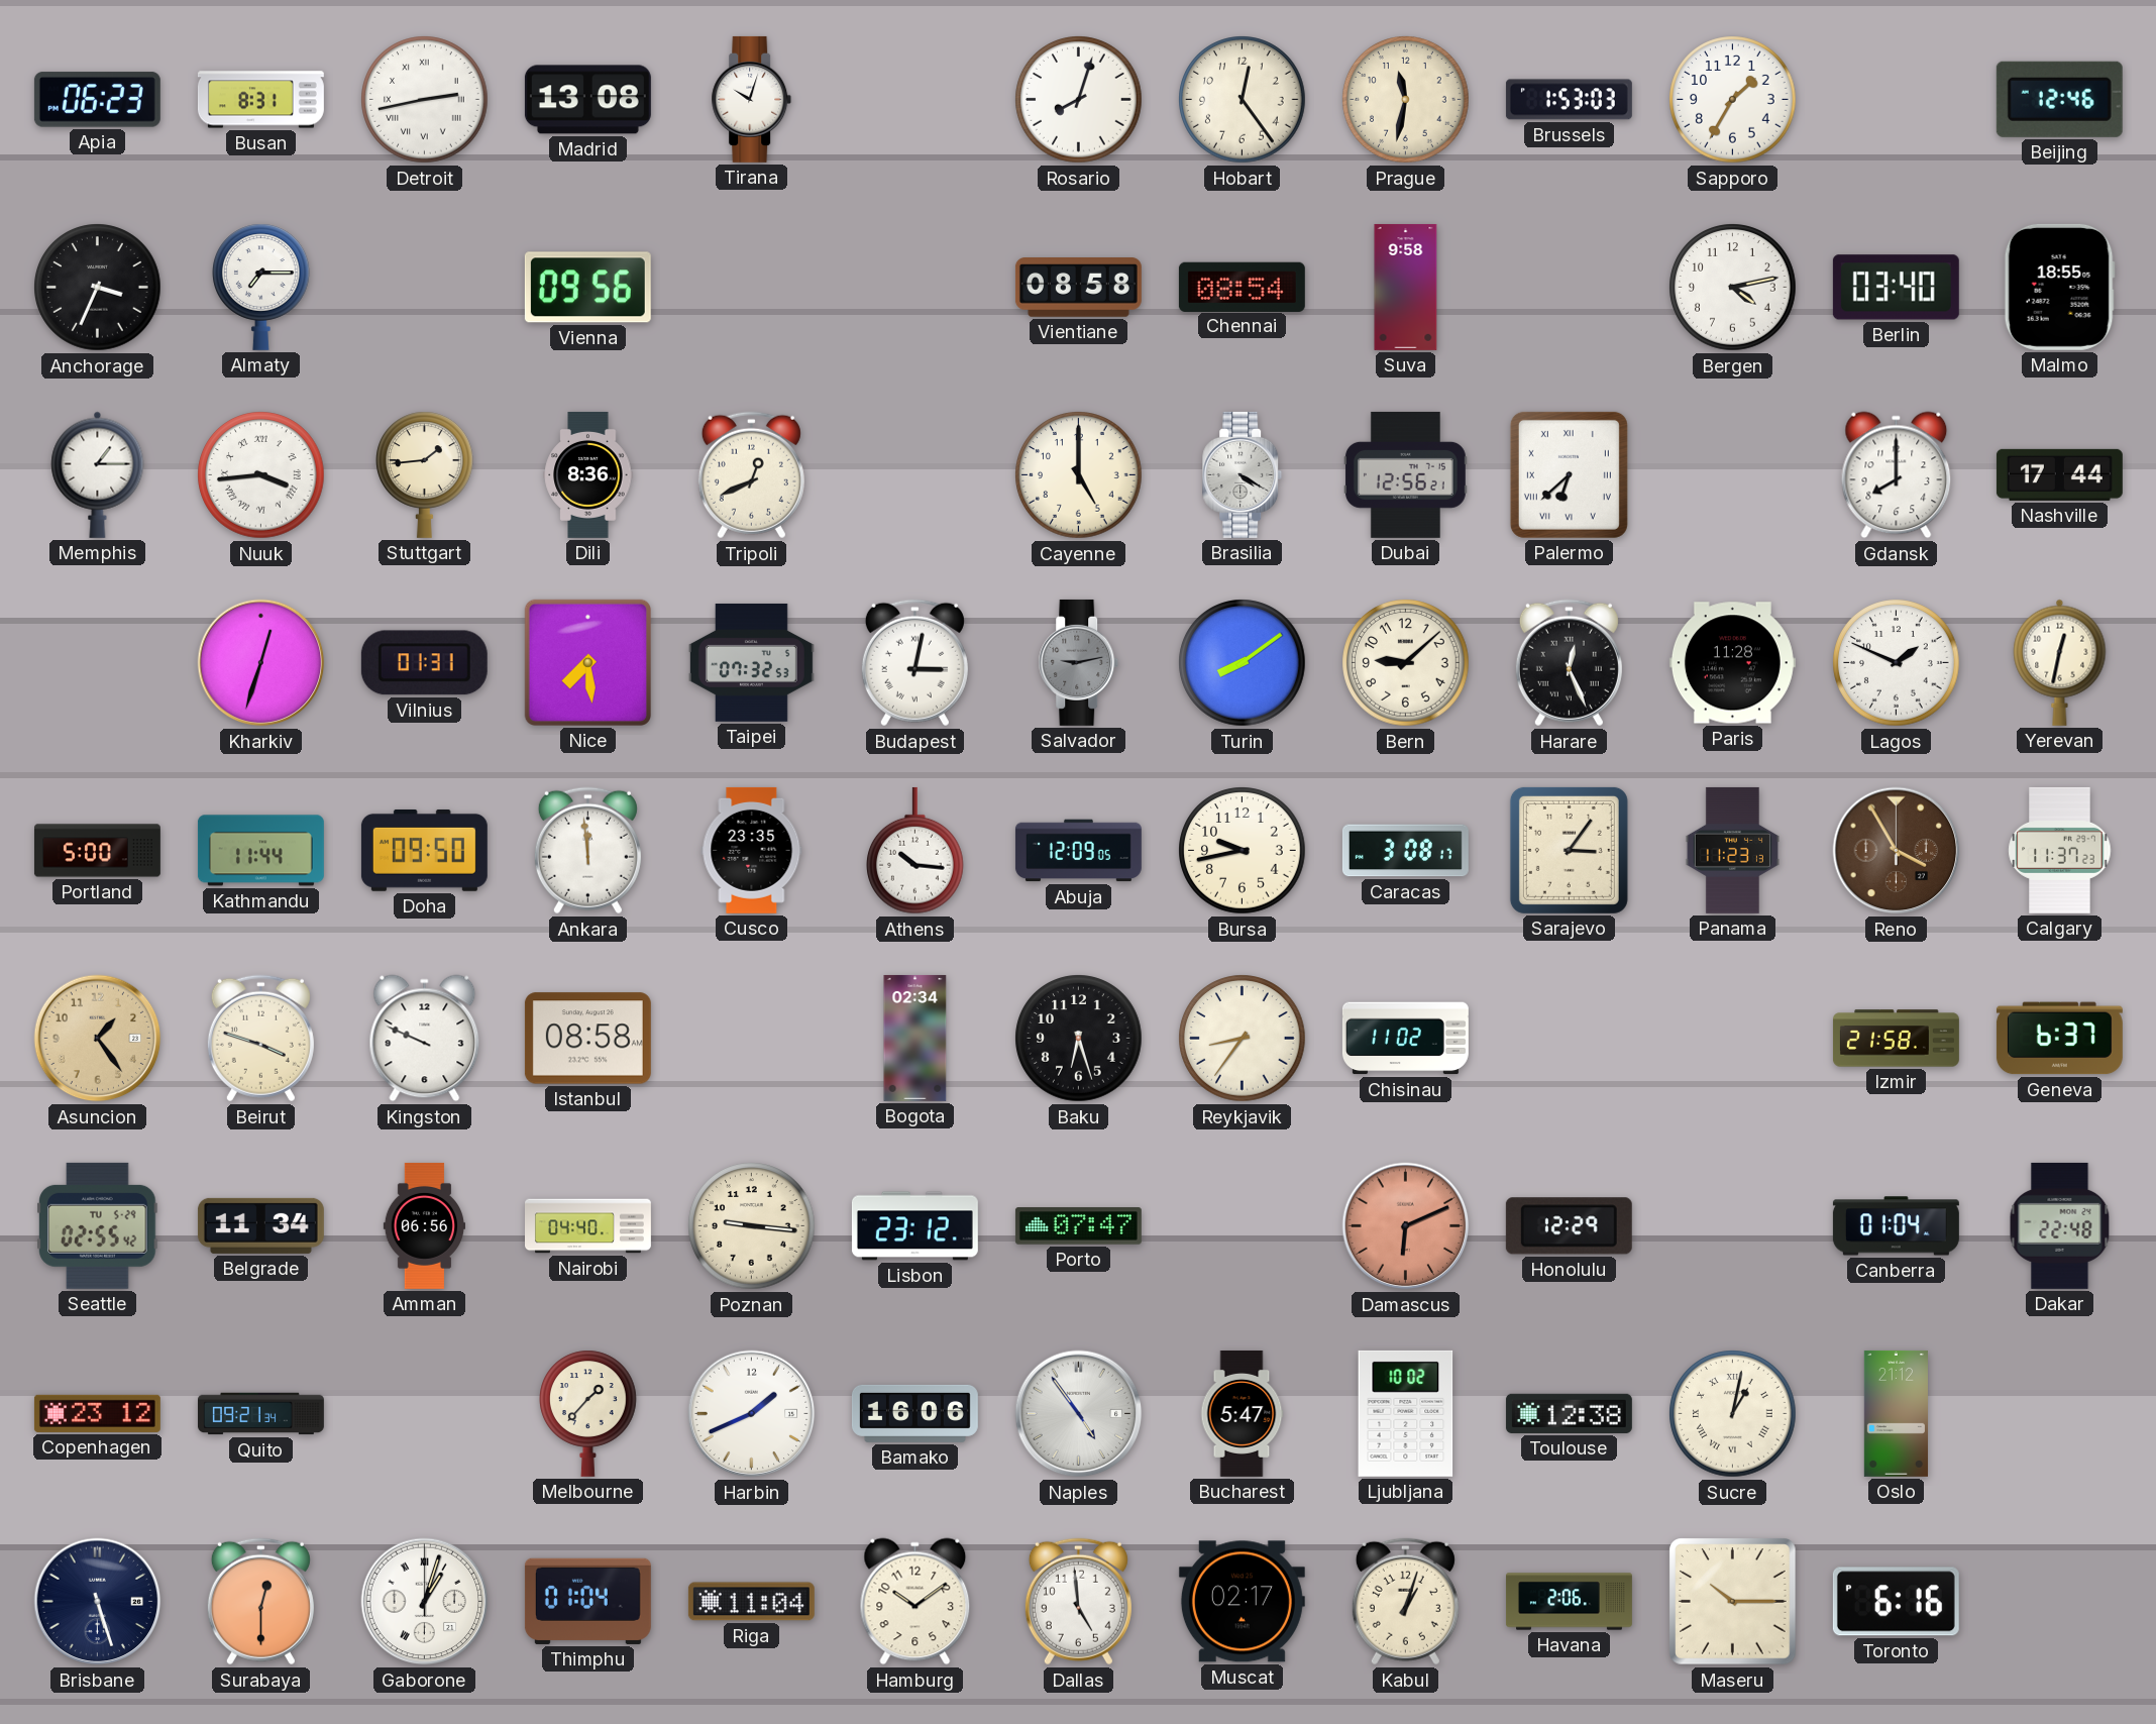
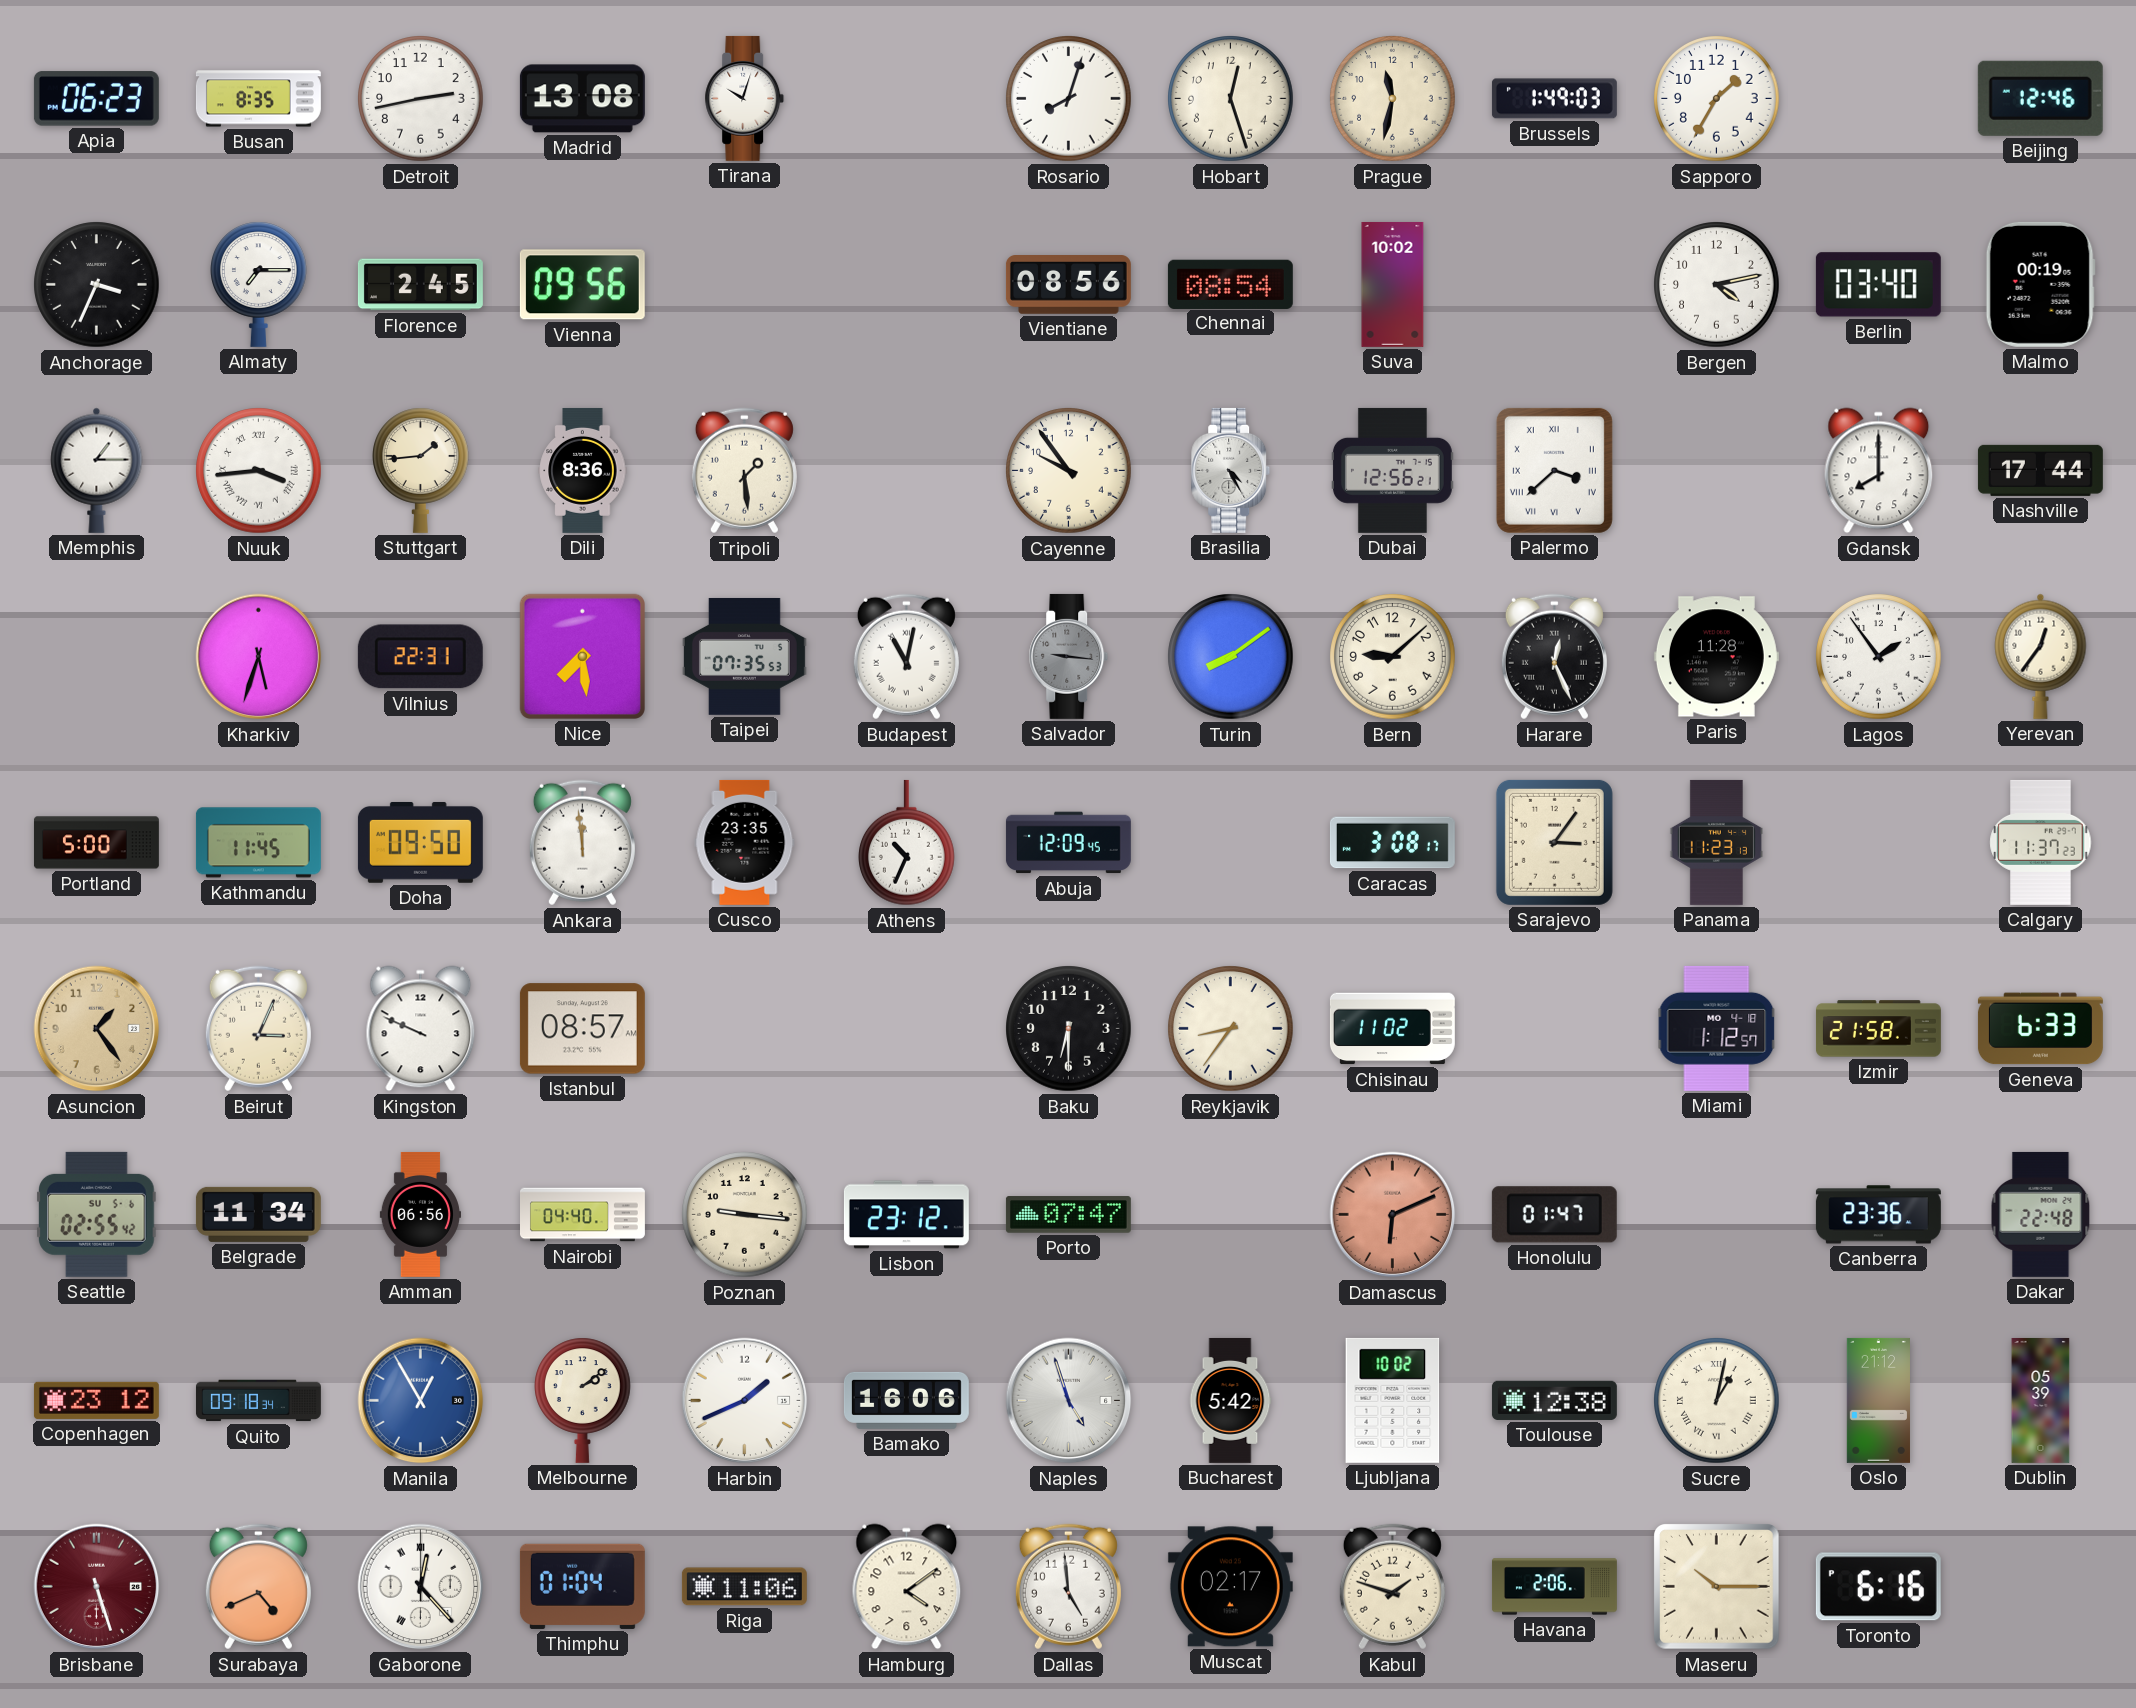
Busan: 8:31 -> 8:35
Detroit numerals: Roman -> Arabic
Hobart: 12:24 -> 12:27
Brussels: 1:53 -> 1:49
Florence: none -> 2:45
Vientiane: 08:58 -> 08:56
Suva: 9:58 -> 10:02
Malmo: 18:55 -> 00:19
Tripoli: 12:41 -> 1:29
Cayenne: 5:00 -> 9:54
Brasilia: 4:20 -> 4:25
Palermo: 6:38 -> 3:38
Kharkiv: 12:33 -> 5:33
Vilnius: 01:31 -> 22:31
Taipei: 07:32 -> 07:35
Budapest: 3:02 -> 11:02
Salvador: 9:13 -> 9:16
Lagos: 1:49 -> 1:54
Yerevan: 12:32 -> 12:36
Kathmandu: 11:44 -> 11:45
Athens: 10:16 -> 10:34
Abuja: 12:09:05 -> 12:09:45
Bursa: 9:43 -> none
Reno: 3:55 -> none
Beirut: 3:48 -> 3:04
Istanbul: 08:58 -> 08:57
Bogota: 02:34 -> none
Baku: 6:27 -> 6:30
Miami: none -> 1:12
Geneva: 6:37 -> 6:33
Seattle date: TU 5-29 -> SU 5-6
Honolulu: 12:29 -> 01:47
Canberra: 01:04 -> 23:36
Quito: 09:21 -> 09:18
Manila: none -> 12:55
Melbourne: 1:37 -> 2:09
Naples: 4:54 -> 4:57
Bucharest: 5:47 -> 5:42
Dublin: none -> 05:39
Brisbane dial: navy -> burgundy
Surabaya: 12:30 -> 4:41
Gaborone: 1:03 -> 12:23
Riga: 11:04 -> 11:06
Hamburg: 10:09 -> 4:09
Kabul: 1:03 -> 1:48
